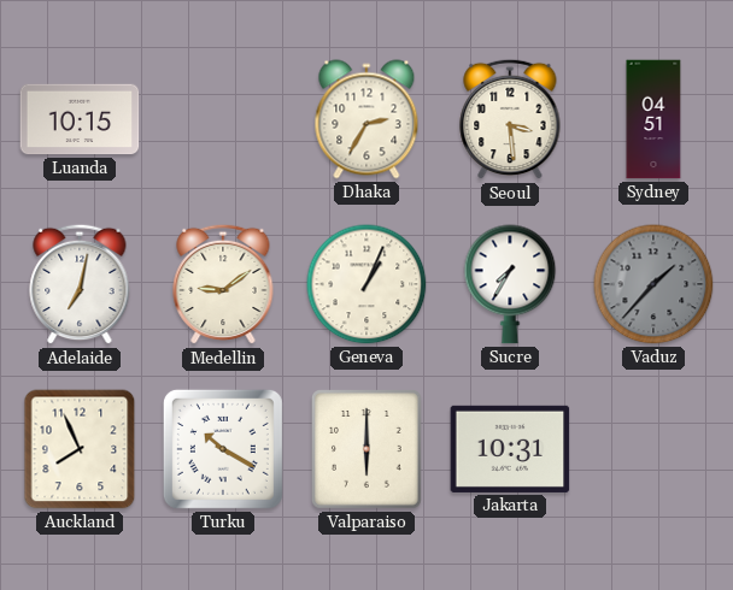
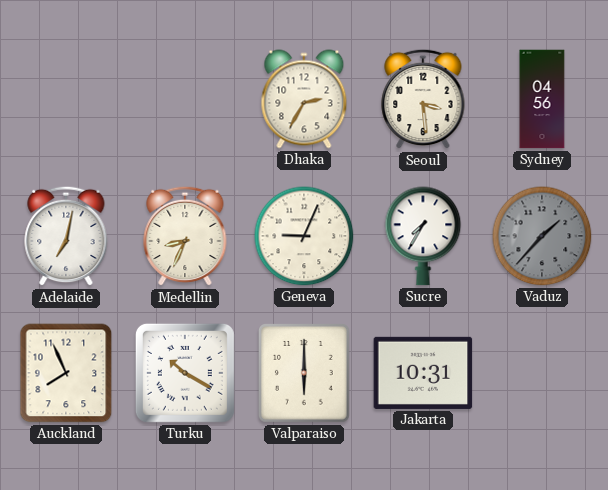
Luanda: 10:15 -> none
Sydney: 04:51 -> 04:56
Medellin: 9:09 -> 8:34
Geneva: 1:04 -> 9:04
